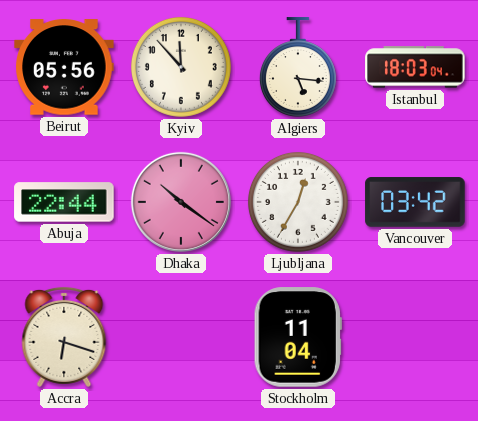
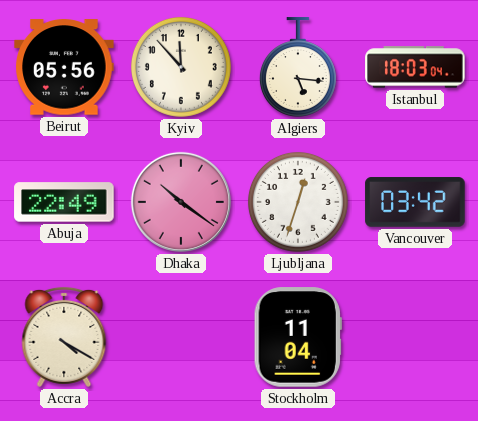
Abuja: 22:44 -> 22:49
Ljubljana: 12:35 -> 12:33
Accra: 6:18 -> 4:20
